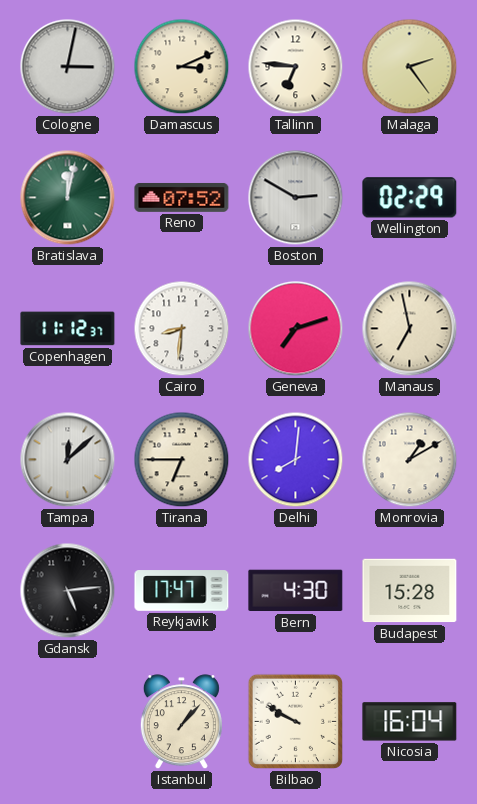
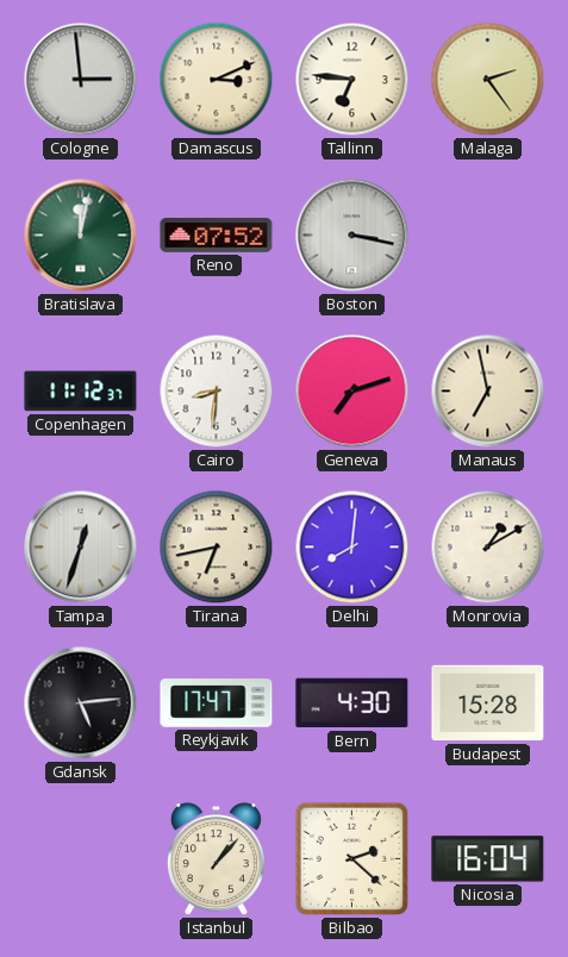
Cologne: 3:02 -> 2:59
Boston: 2:50 -> 3:17
Wellington: 02:29 -> none
Tampa: 12:08 -> 12:33
Tirana: 6:45 -> 6:43
Bilbao: 9:50 -> 2:22
